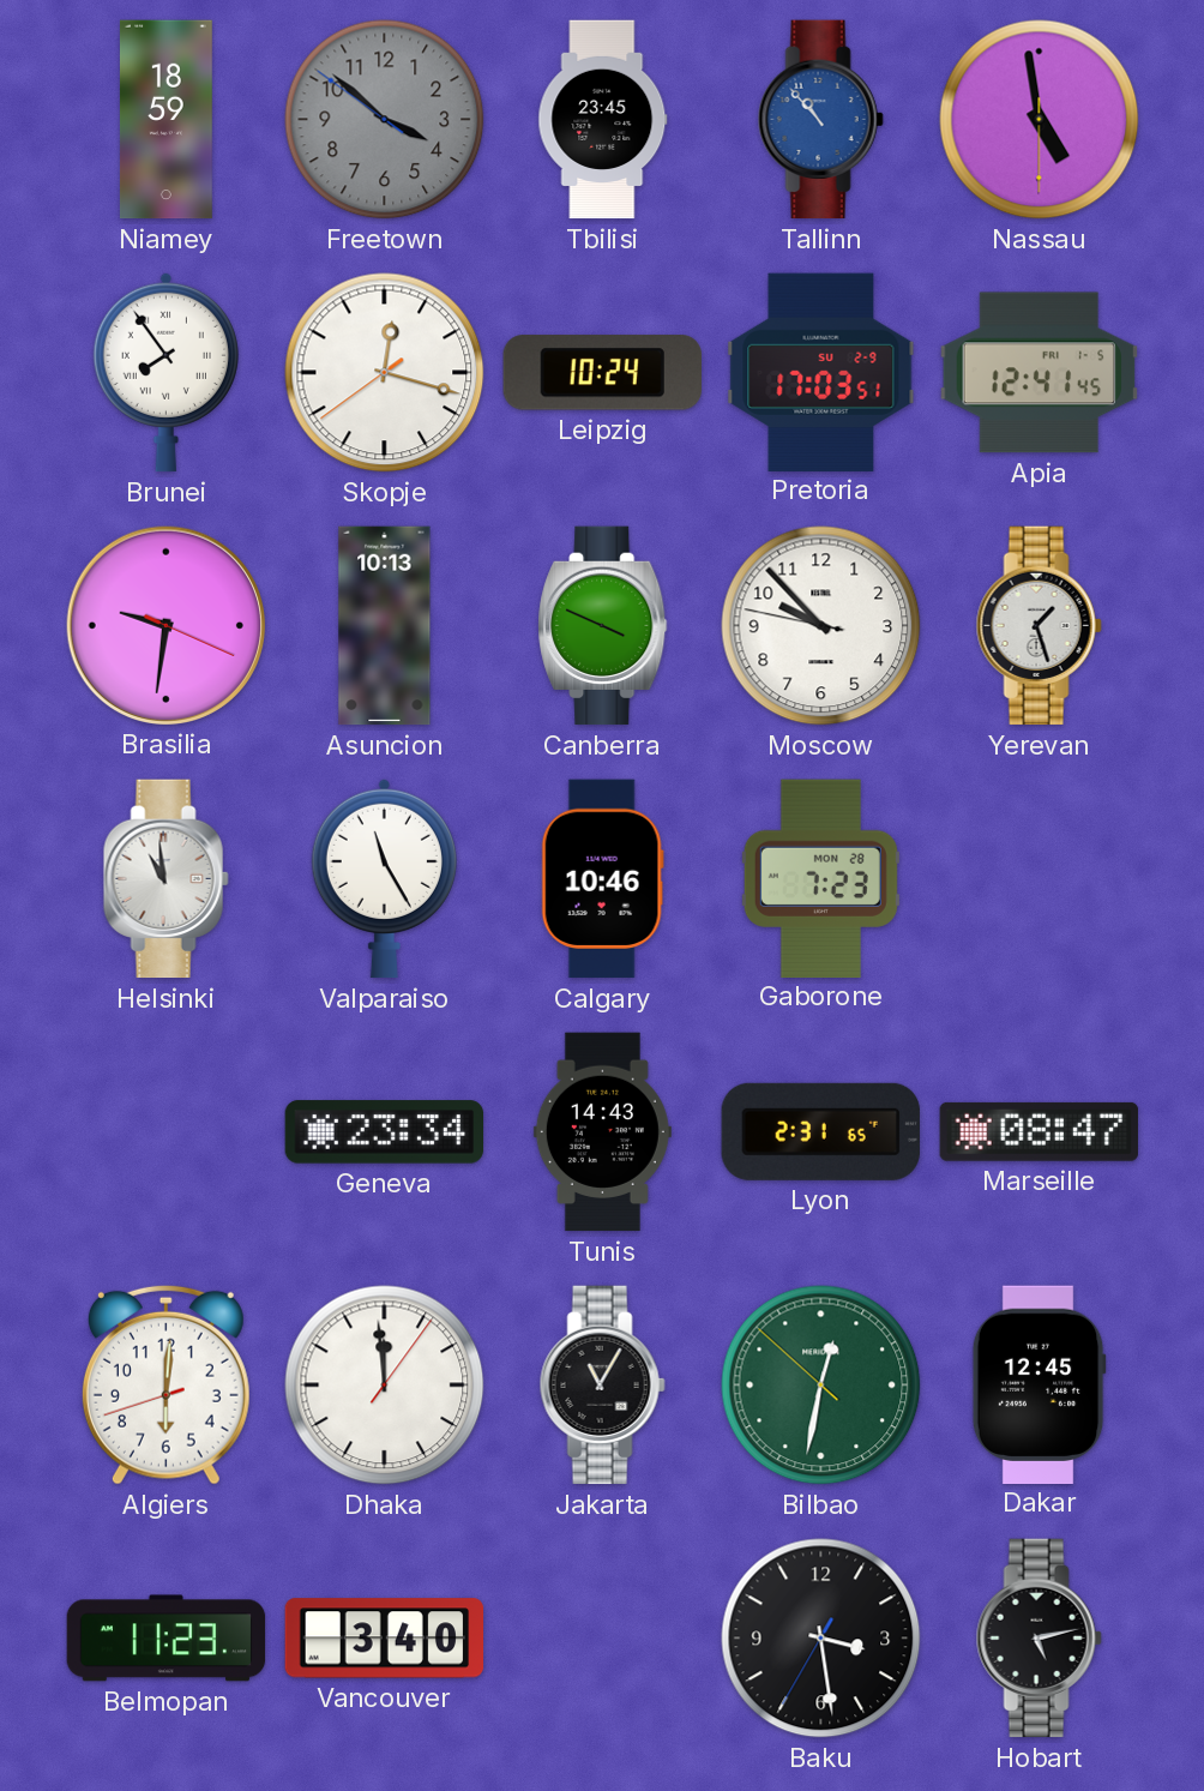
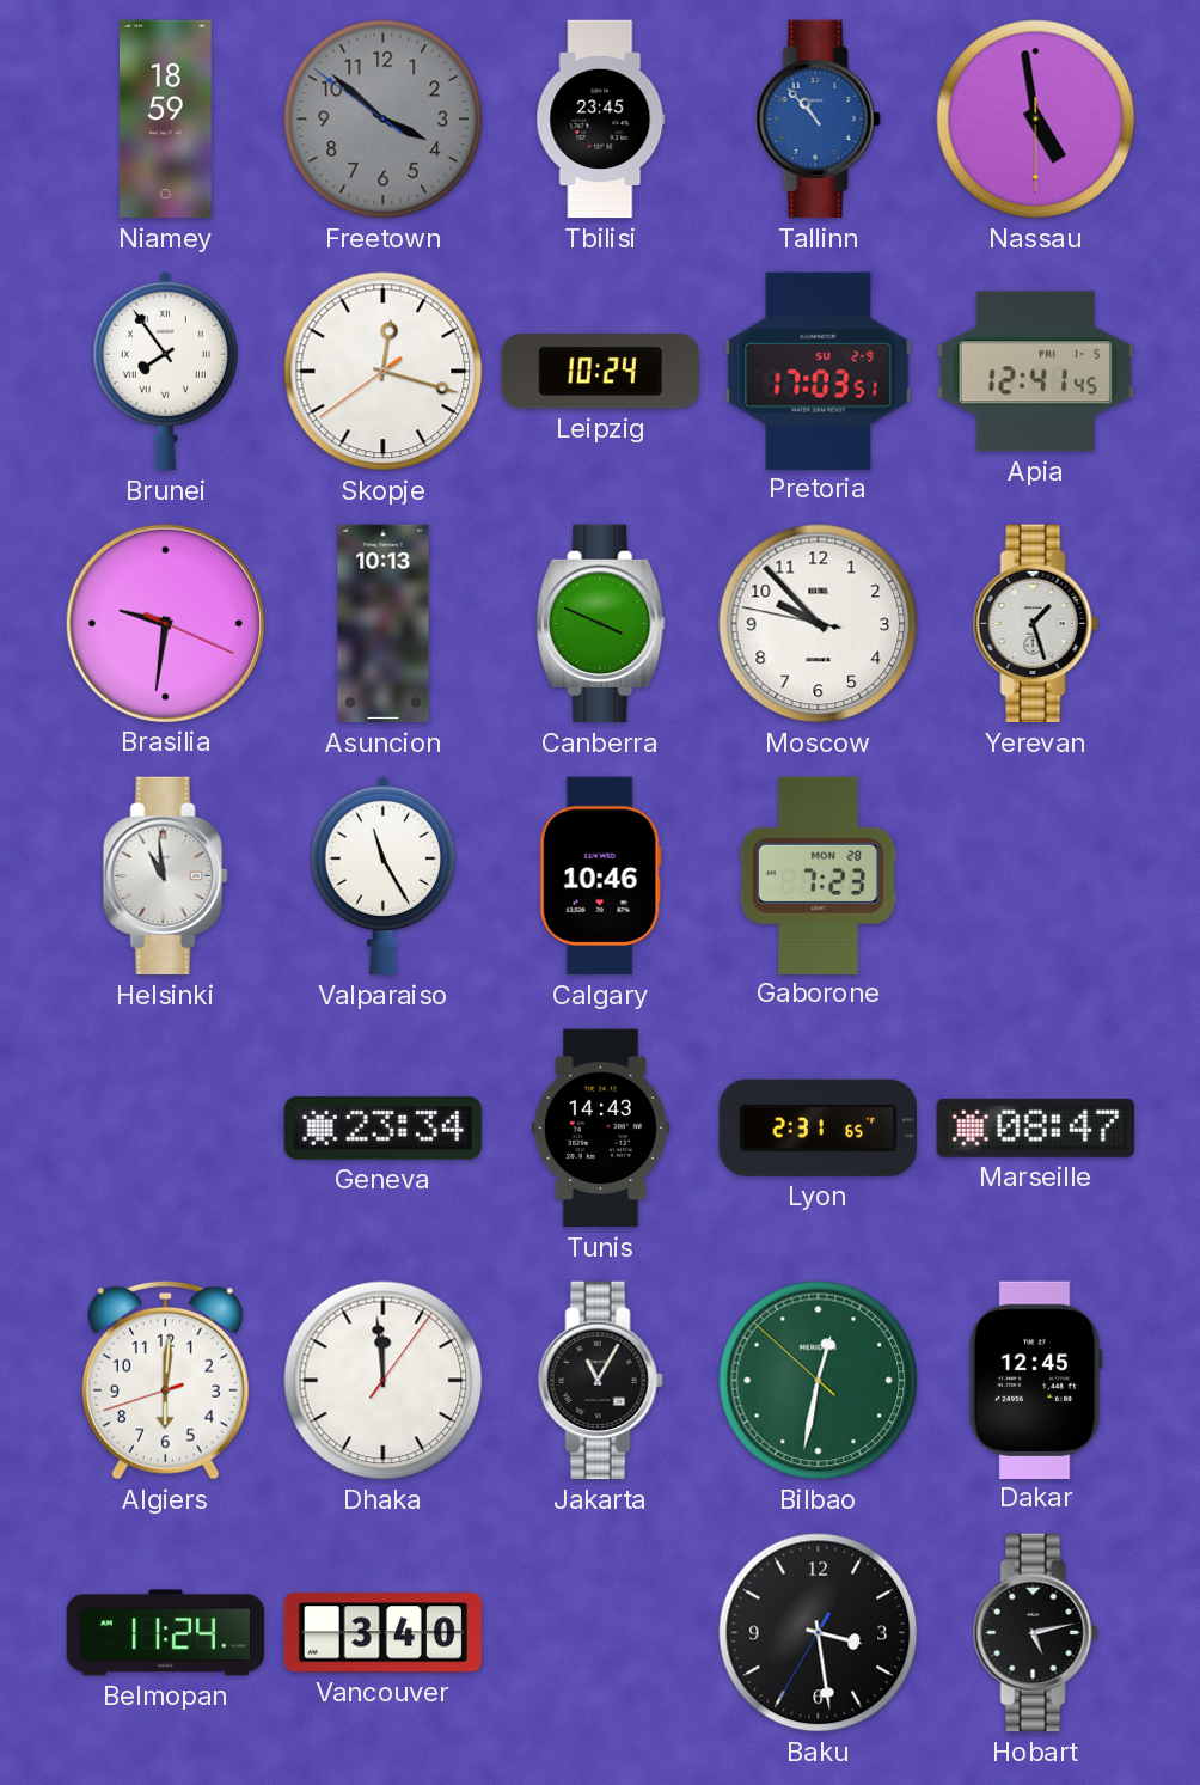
Belmopan: 11:23 -> 11:24
